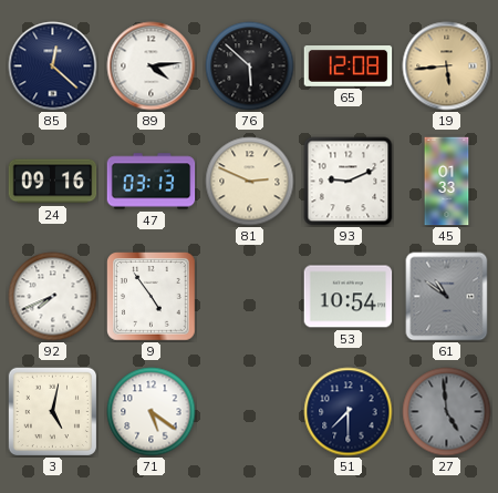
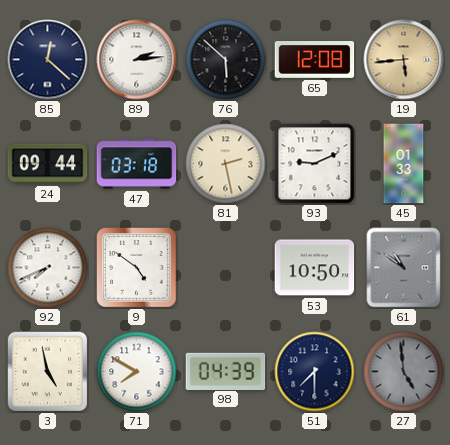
89: 4:14 -> 2:14
24: 09:16 -> 09:44
47: 03:13 -> 03:18
81: 2:49 -> 2:28
9: 4:54 -> 4:51
53: 10:54 -> 10:50
3: 5:02 -> 4:58
71: 5:21 -> 7:50
98: none -> 04:39
